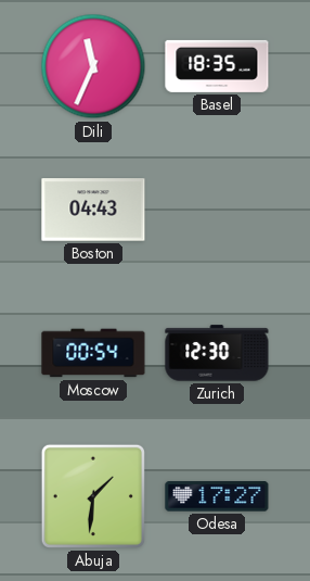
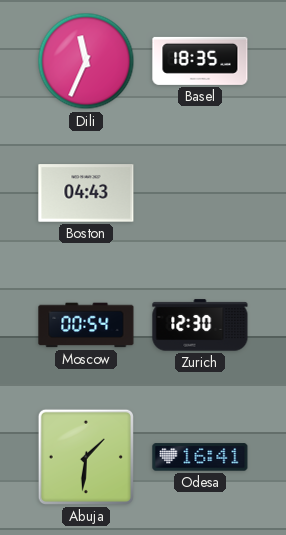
Odesa: 17:27 -> 16:41
